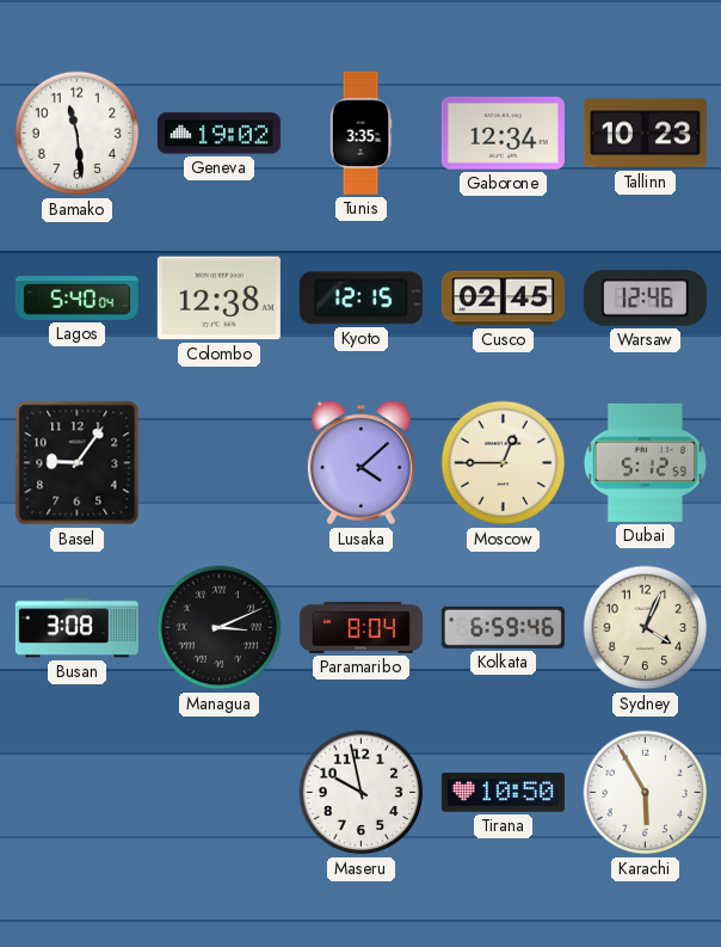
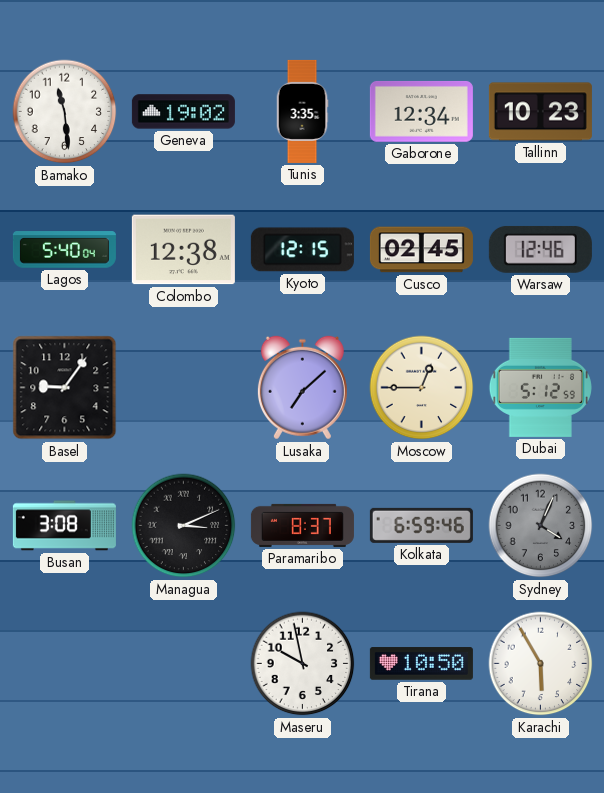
Lusaka: 4:08 -> 7:08
Paramaribo: 8:04 -> 8:37
Sydney dial: cream -> grey
